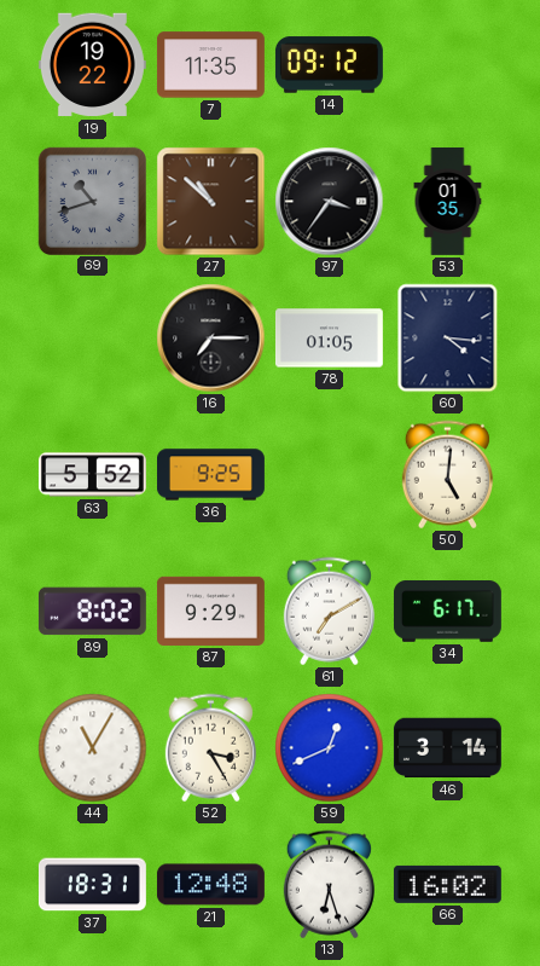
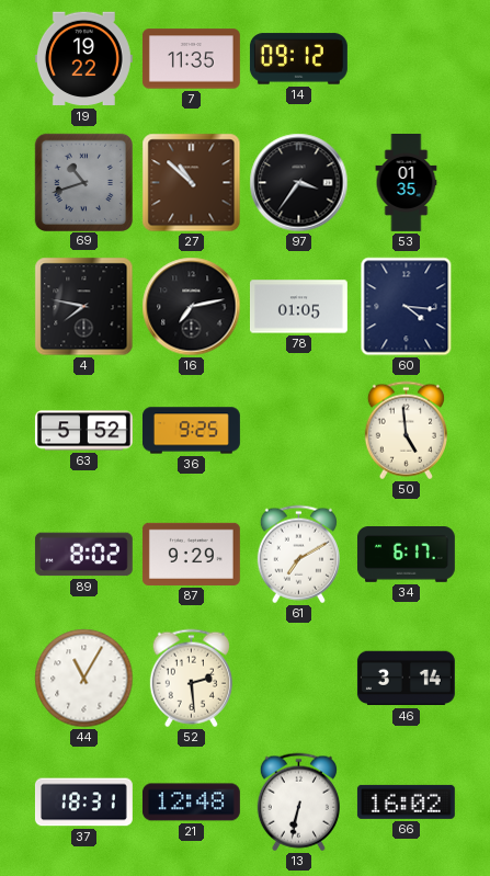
4: none -> 7:47
16: 7:15 -> 7:13
50: 5:01 -> 4:59
52: 3:25 -> 2:29
59: 12:41 -> none
13: 6:27 -> 6:32
